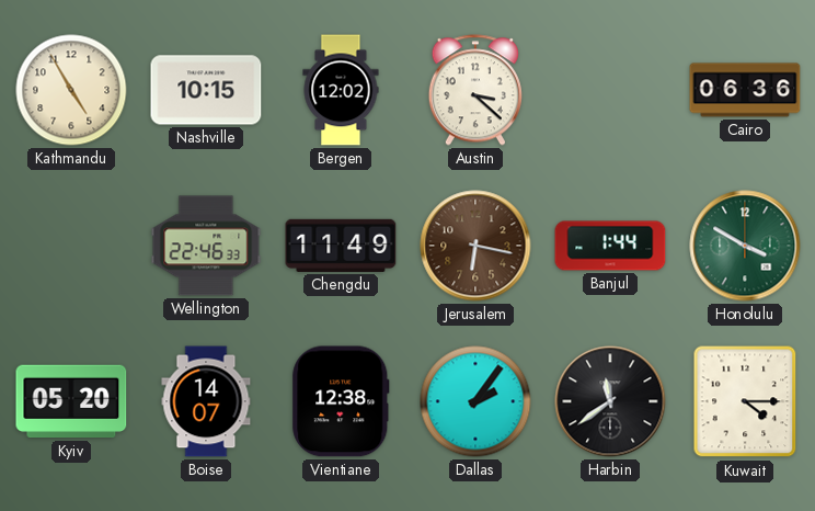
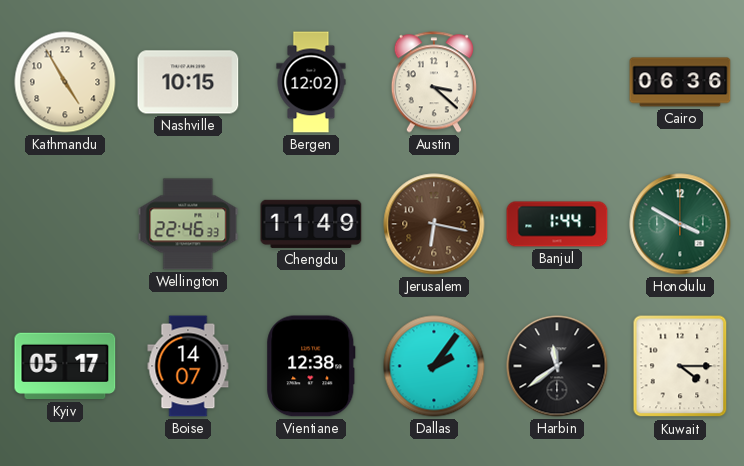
Kyiv: 05:20 -> 05:17
